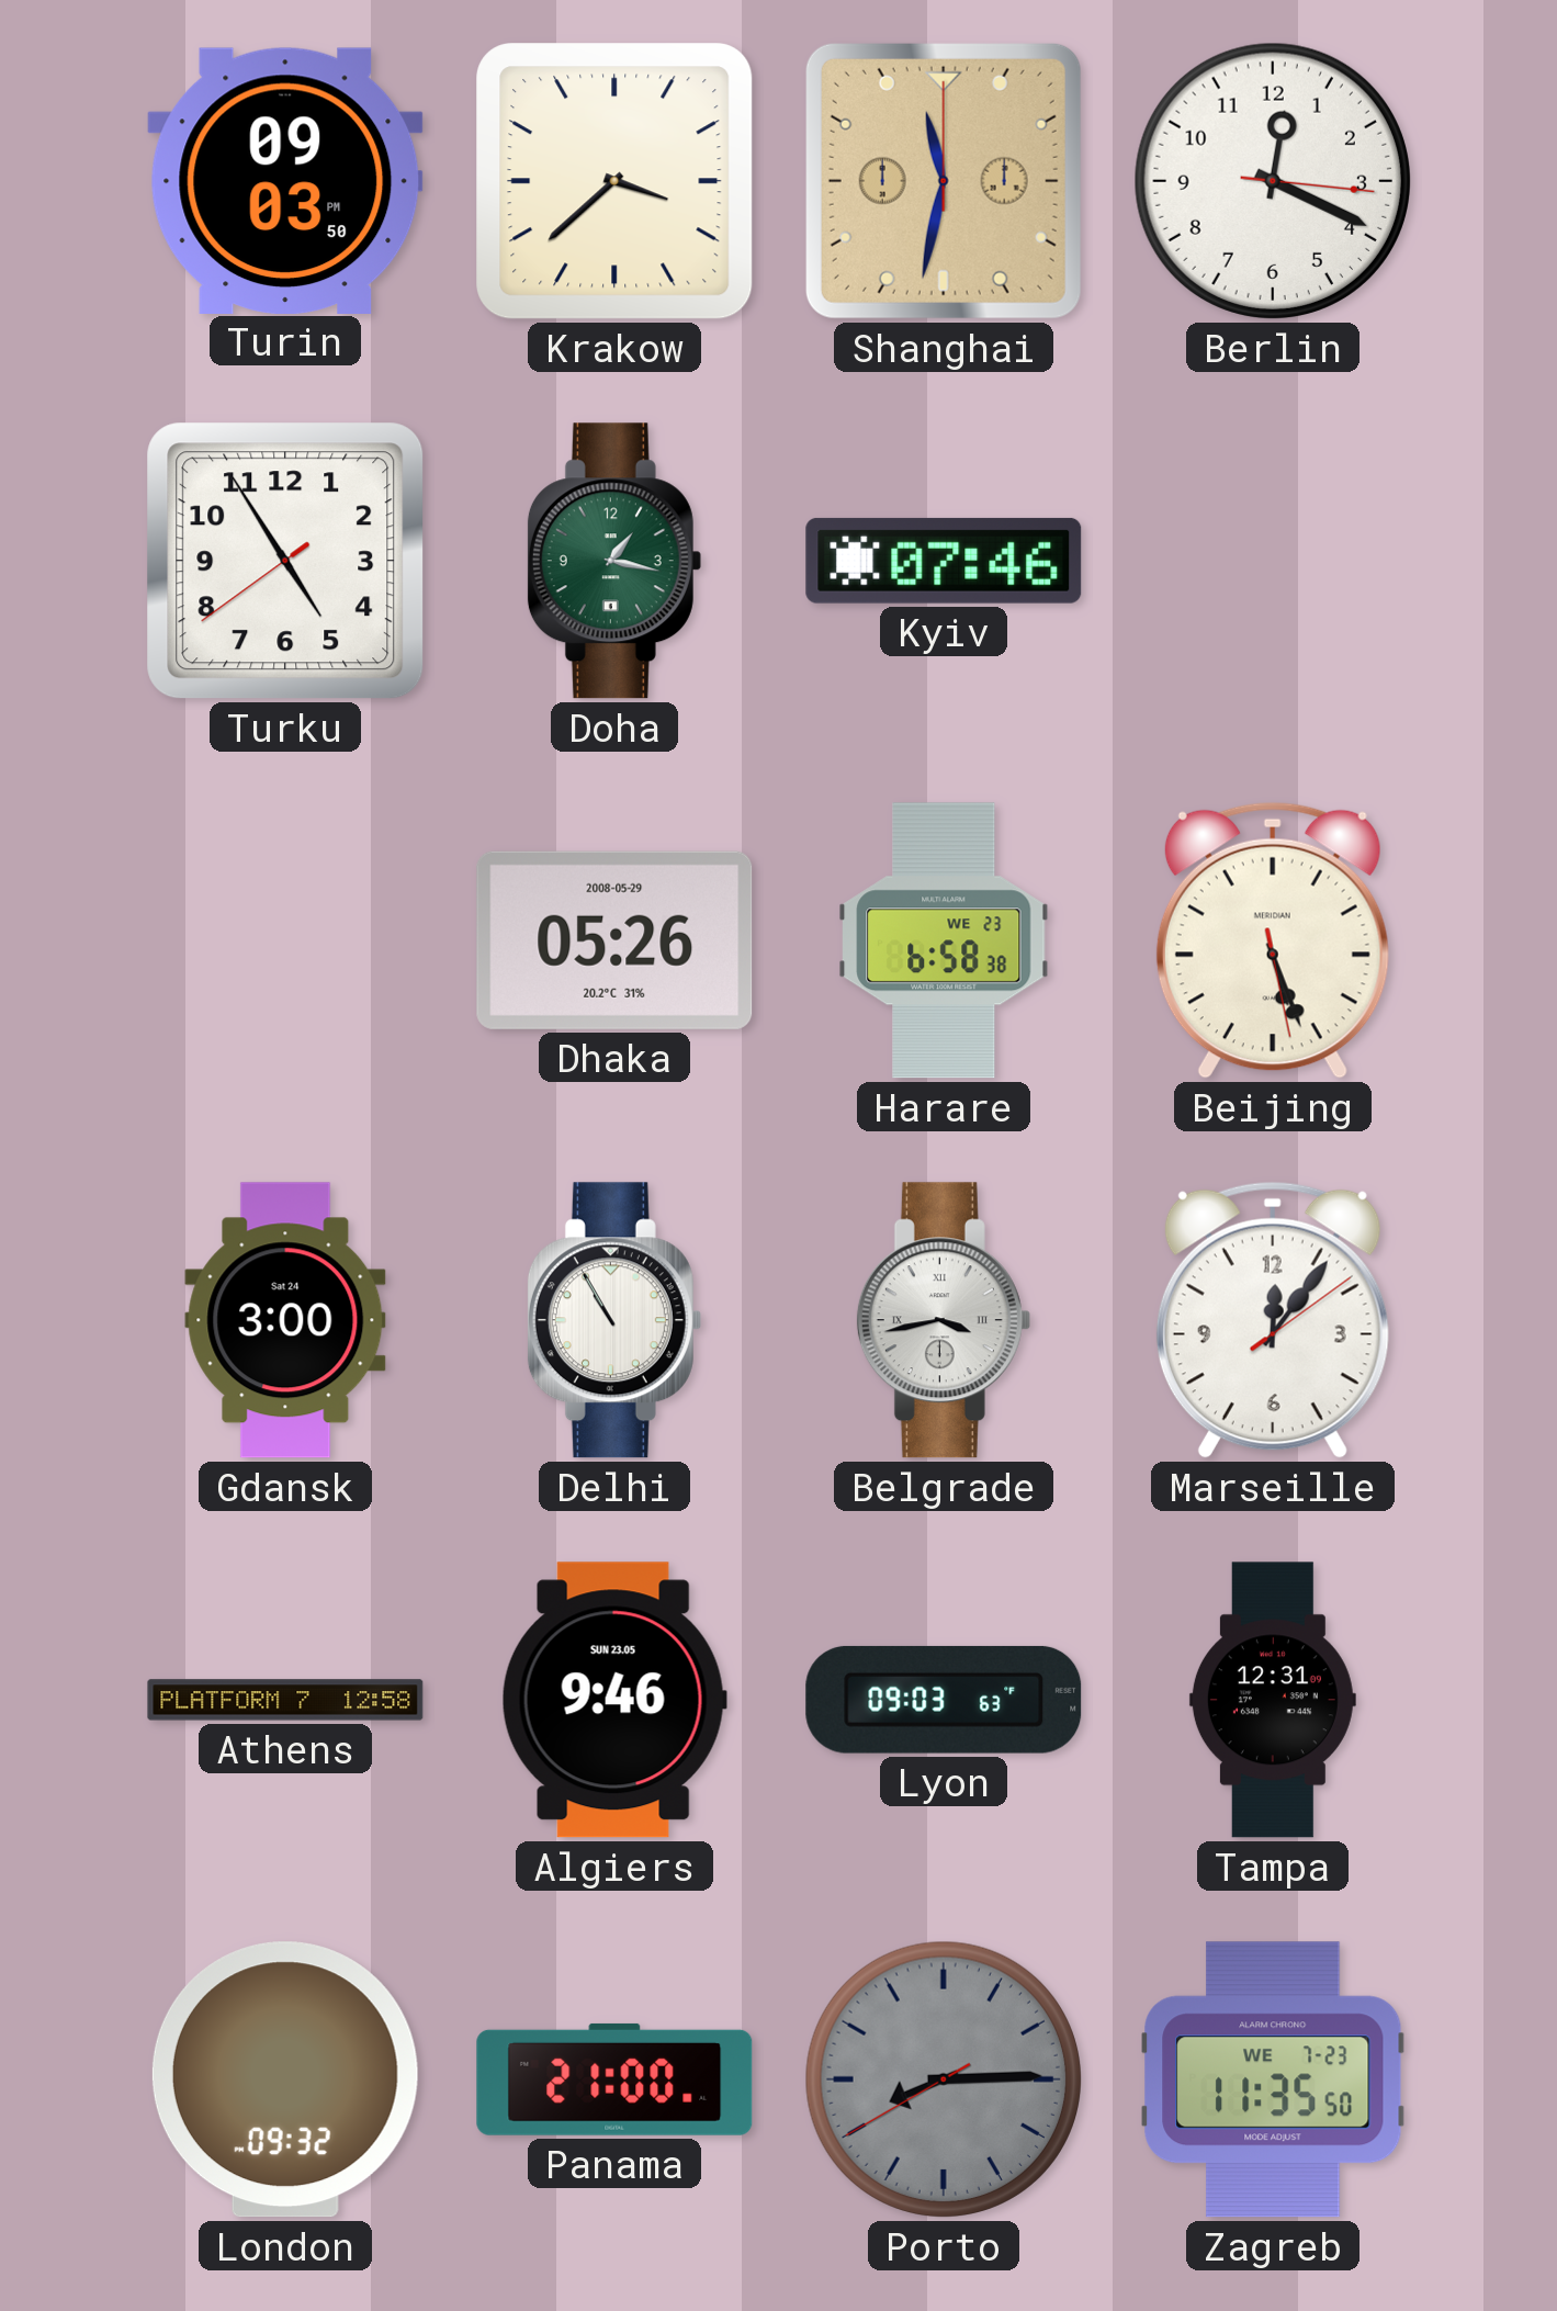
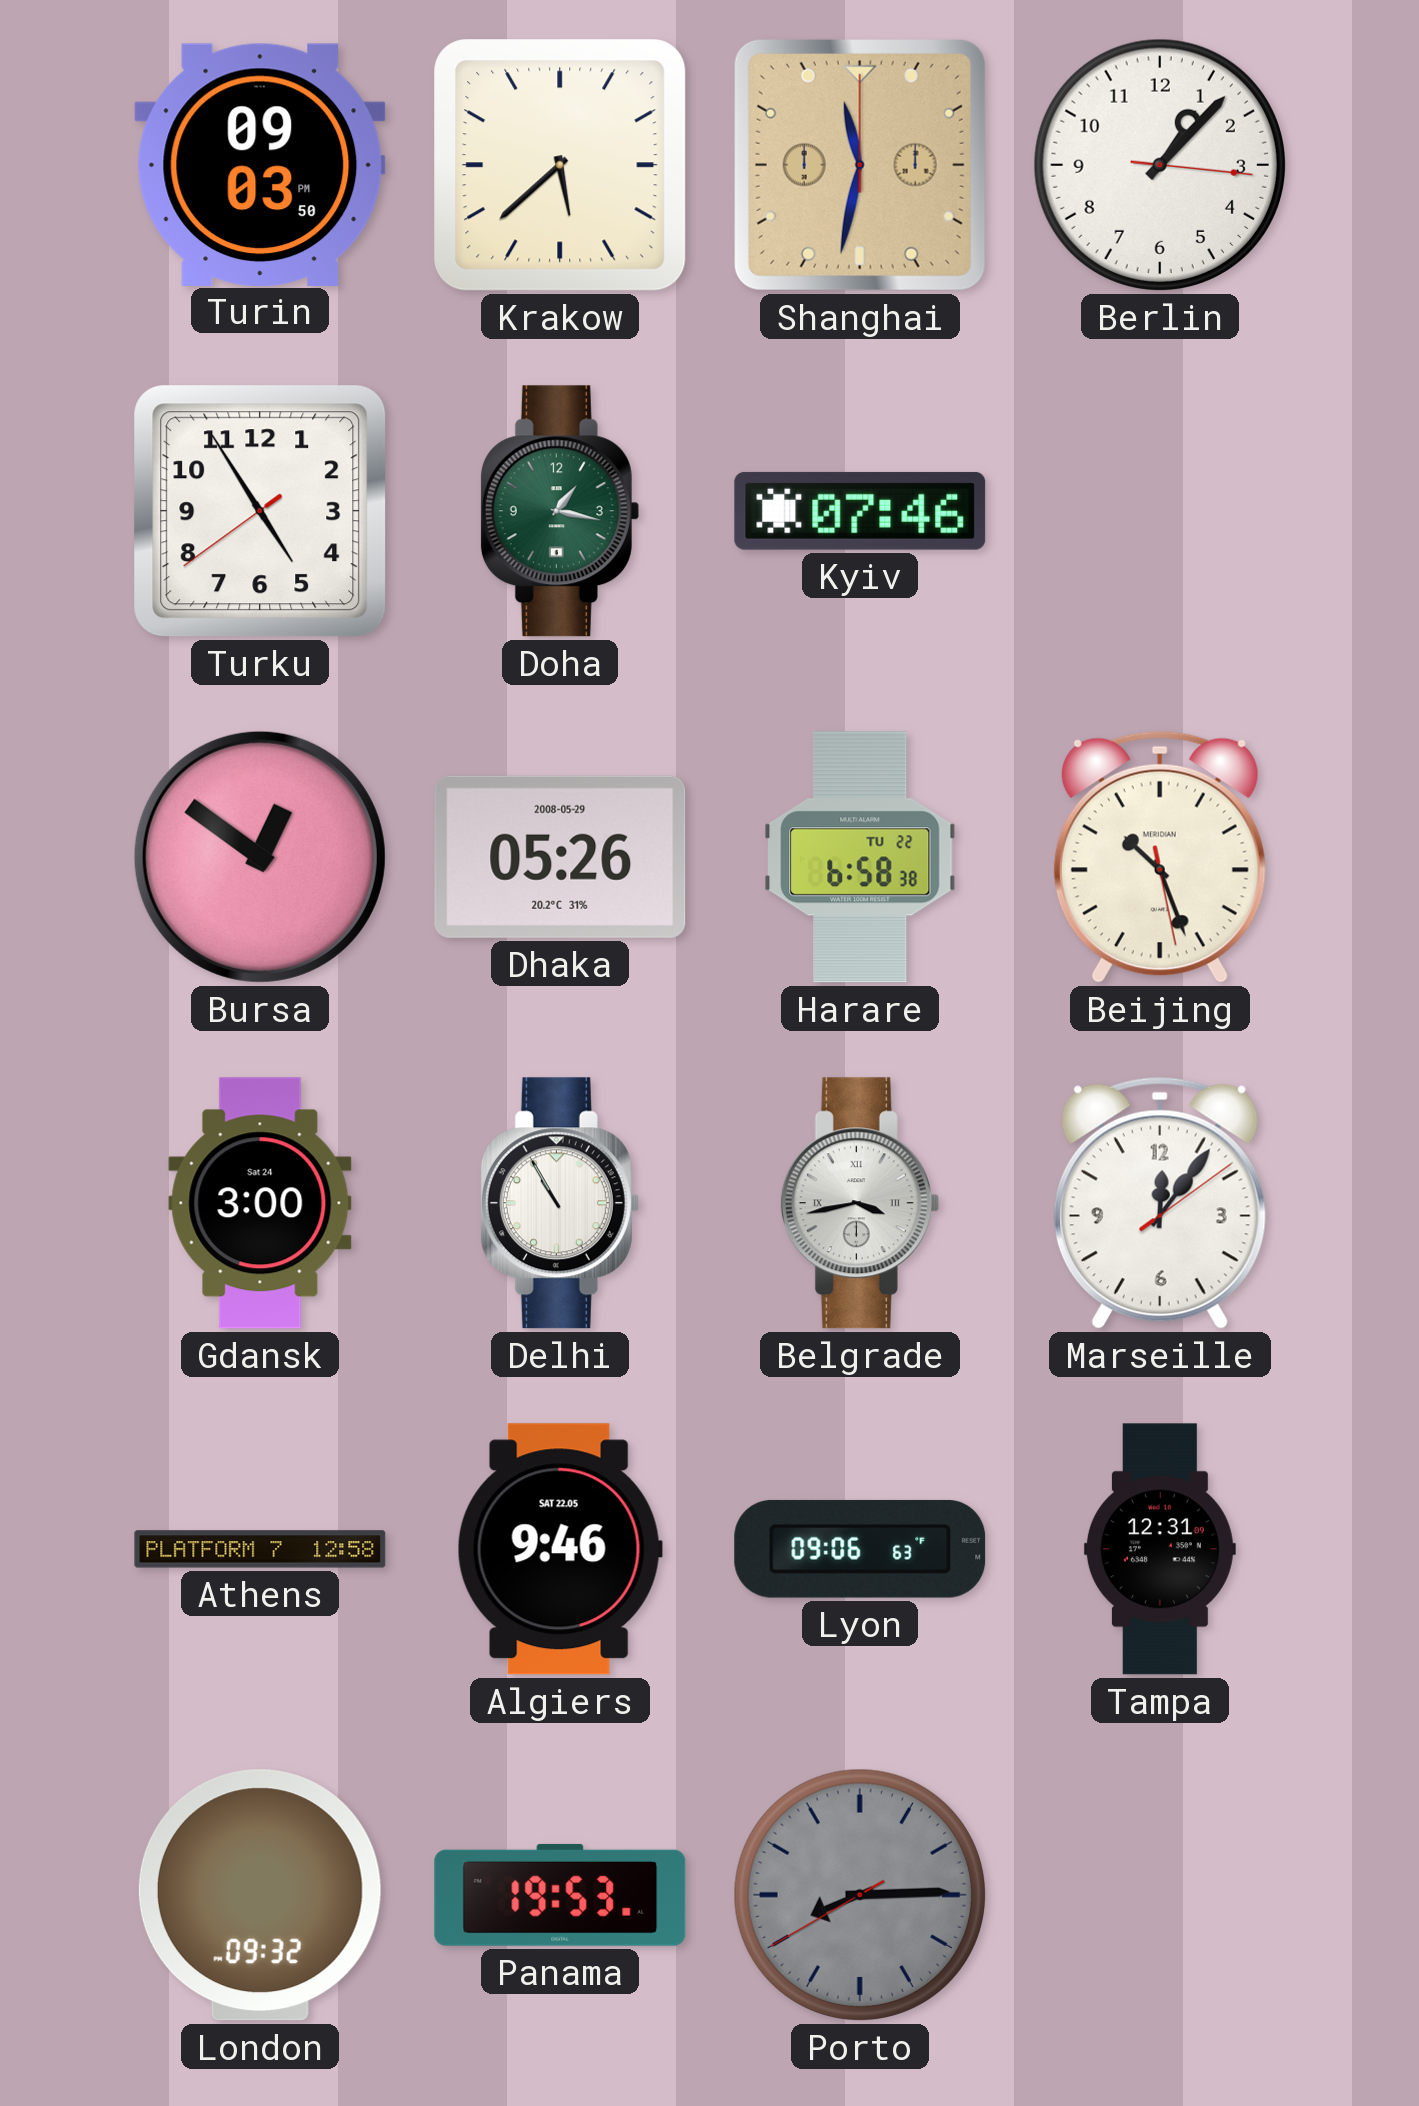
Krakow: 3:38 -> 5:38
Berlin: 12:19 -> 1:07
Bursa: none -> 12:51
Harare date: WE 23 -> TU 22
Beijing: 5:26 -> 10:26
Algiers date: SUN 23.05 -> SAT 22.05
Lyon: 09:03 -> 09:06
Panama: 21:00 -> 19:53
Zagreb: 11:35 -> none
